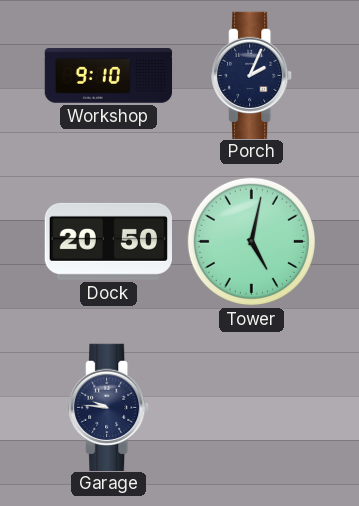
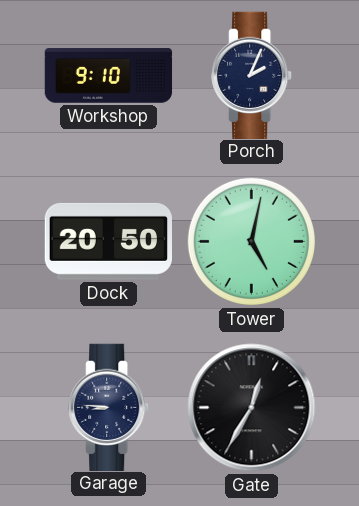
Garage: 9:46 -> 8:46
Gate: none -> 12:35
